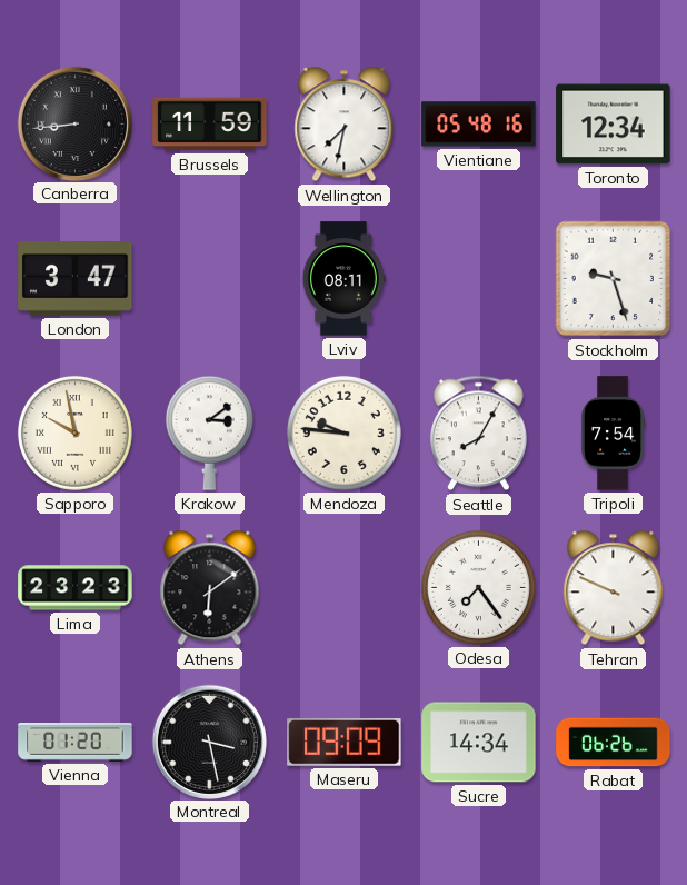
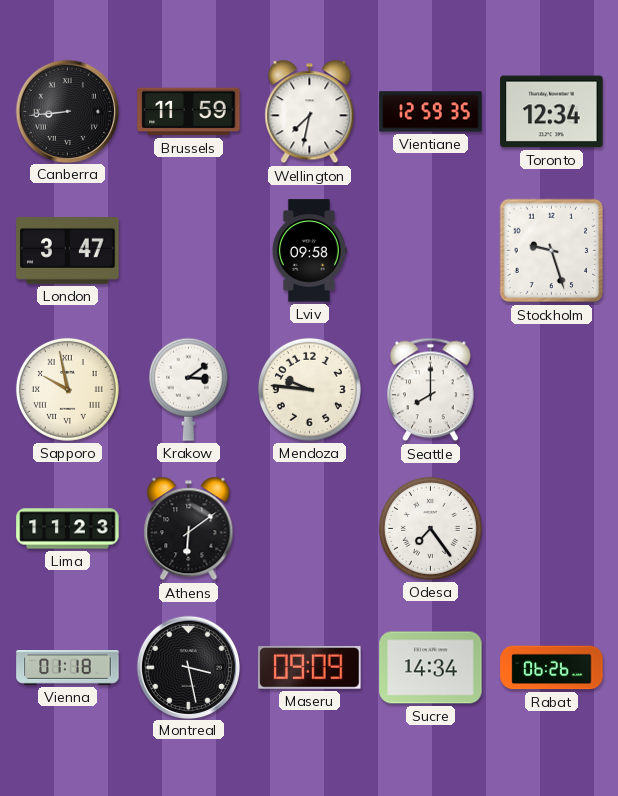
Vientiane: 05:48 -> 12:59
Lviv: 08:11 -> 09:58
Seattle: 8:05 -> 8:00
Tripoli: 7:54 -> none
Lima: 23:23 -> 11:23
Tehran: 9:49 -> none
Vienna: 01:20 -> 01:18
